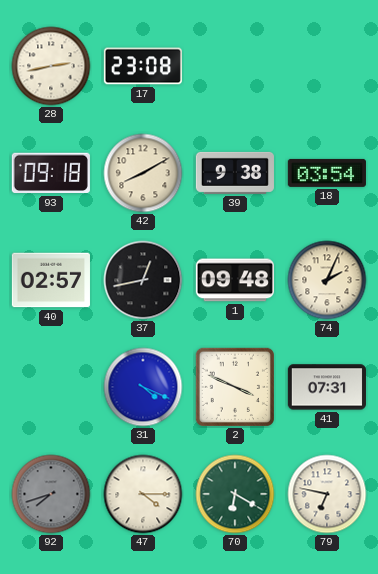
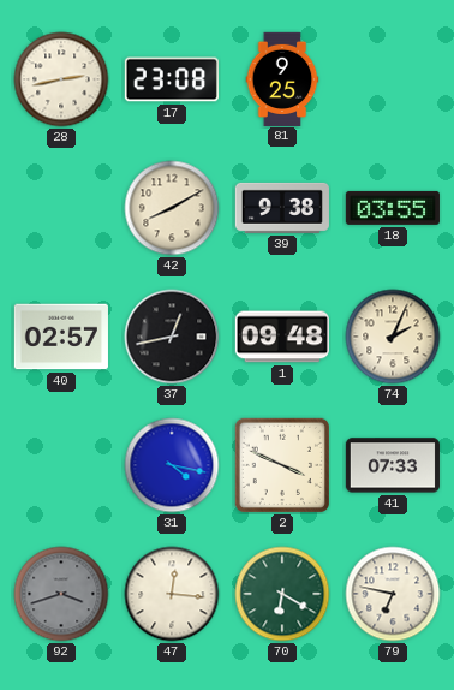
81: none -> 9:25
93: 09:18 -> none
18: 03:54 -> 03:55
31: 4:19 -> 4:17
41: 07:31 -> 07:33
92: 7:42 -> 3:42
47: 4:15 -> 12:16
